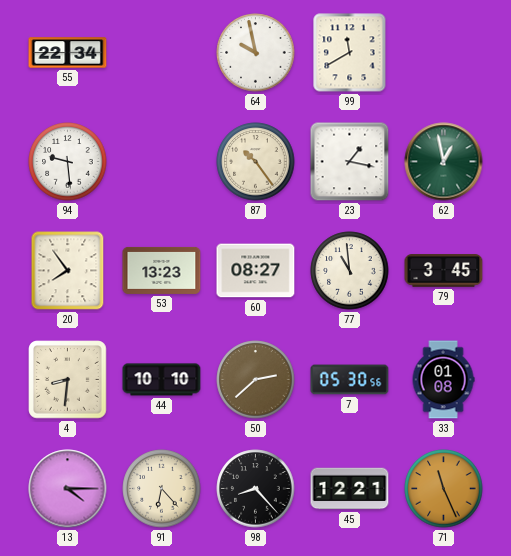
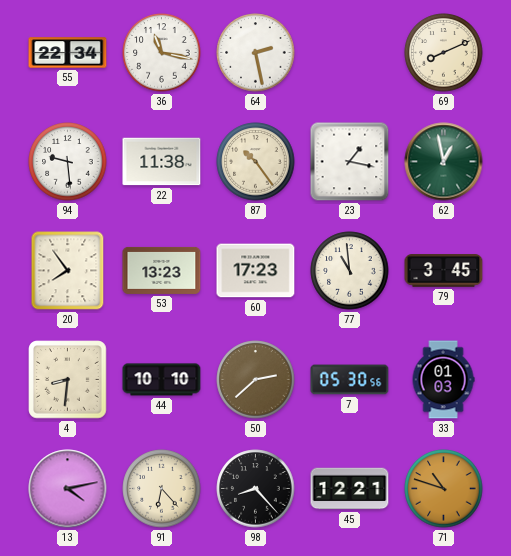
36: none -> 11:17
64: 9:58 -> 2:28
99: 11:40 -> none
69: none -> 8:11
22: none -> 11:38
60: 08:27 -> 17:23
33: 01:08 -> 01:03
13: 4:15 -> 4:13
71: 11:26 -> 10:48
